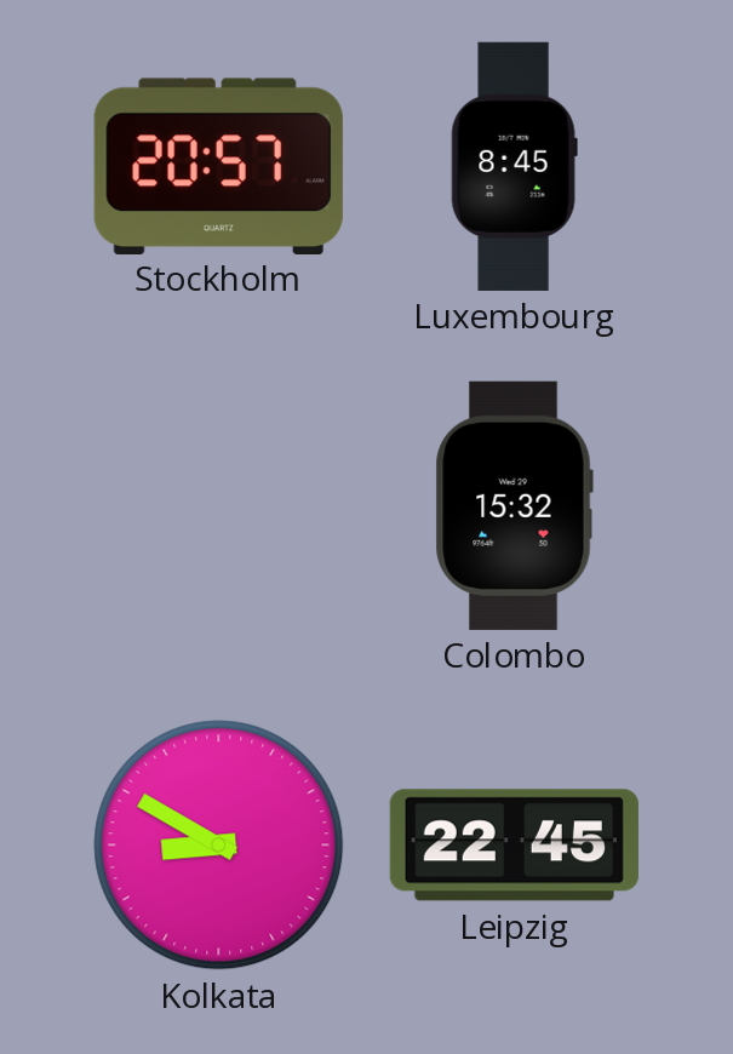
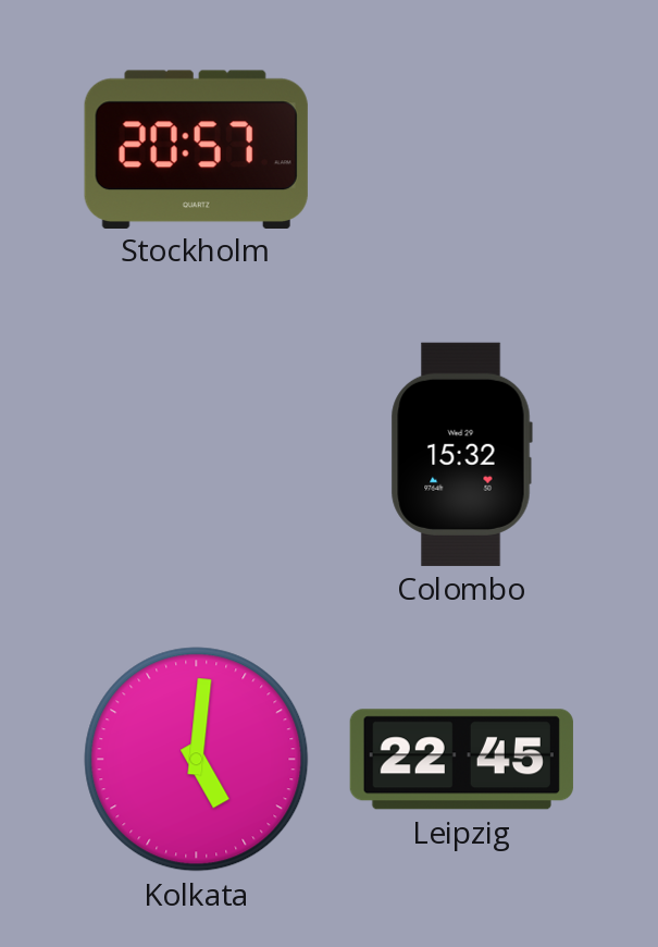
Luxembourg: 8:45 -> none
Kolkata: 8:50 -> 5:01
